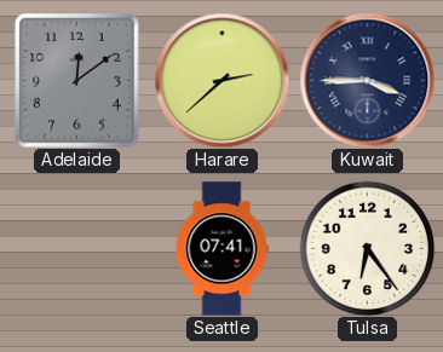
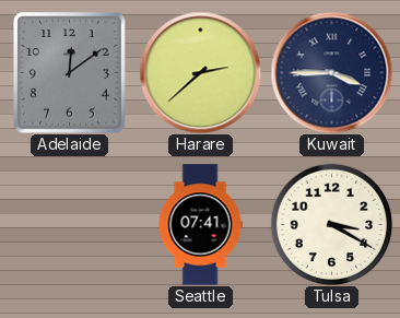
Tulsa: 6:24 -> 3:20
